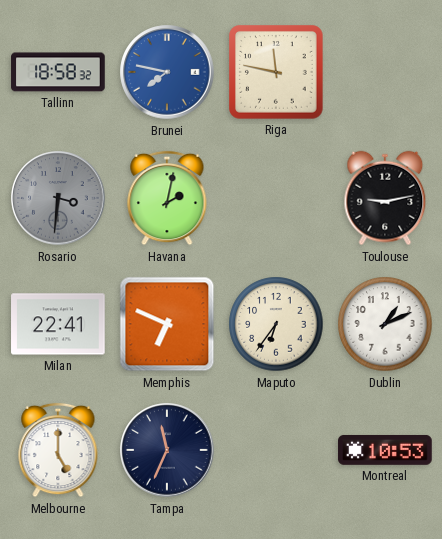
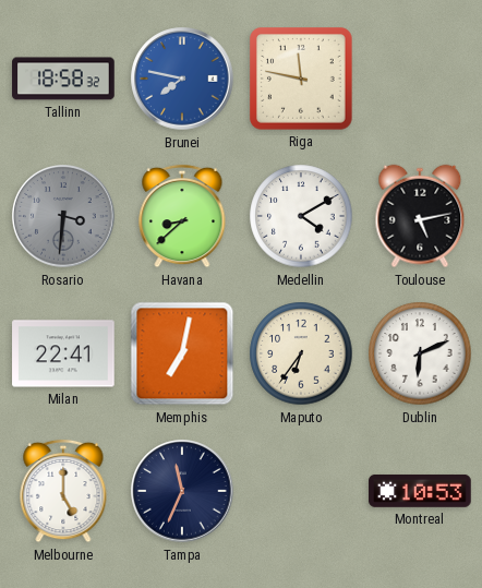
Havana: 2:02 -> 8:38
Medellin: none -> 4:10
Toulouse: 9:13 -> 5:13
Memphis: 6:49 -> 7:02
Dublin: 1:11 -> 6:11
